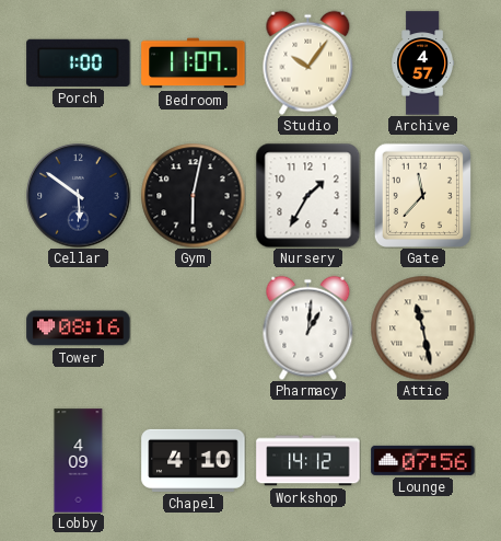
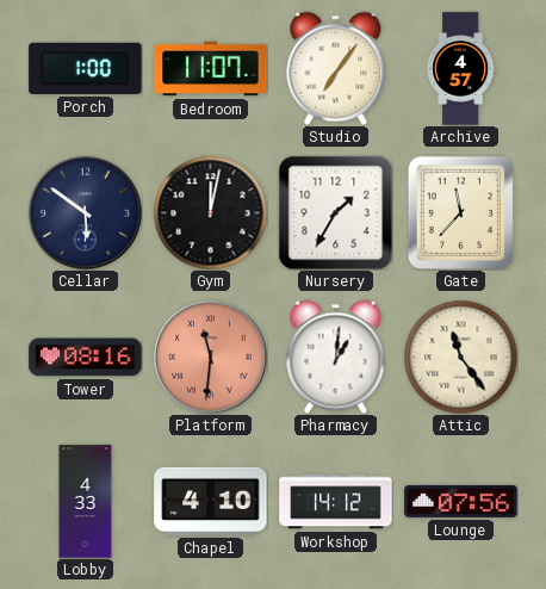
Studio: 10:06 -> 7:06
Gym: 6:02 -> 12:02
Platform: none -> 11:31
Attic: 11:28 -> 11:24
Lobby: 4:09 -> 4:33
